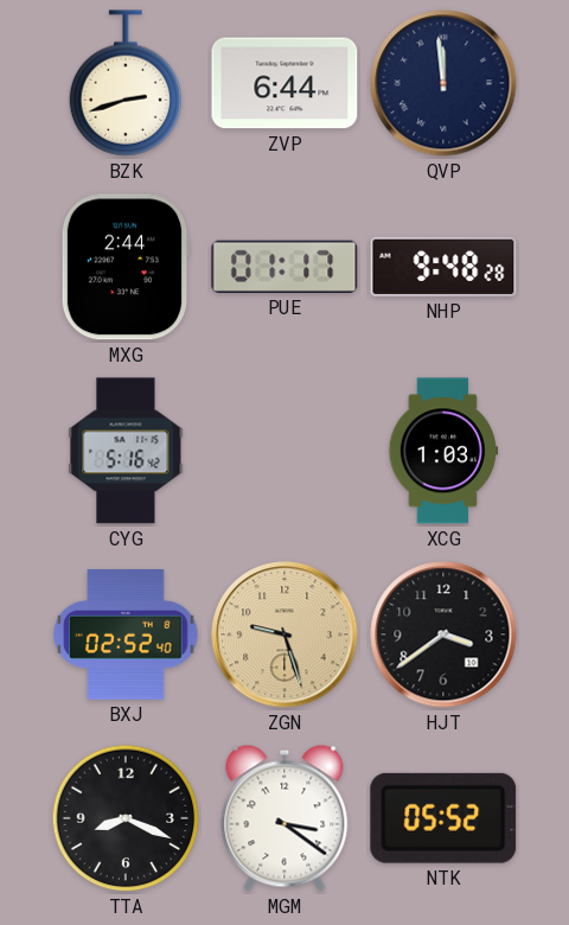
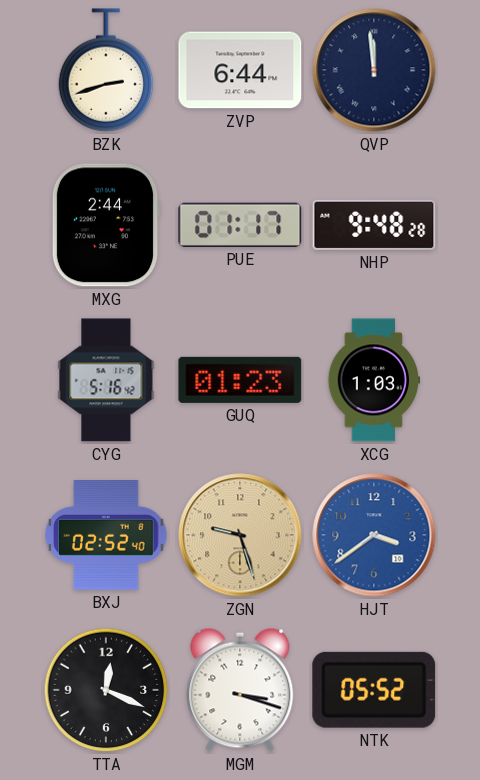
GUQ: none -> 01:23
HJT dial: black -> blue
TTA: 8:19 -> 12:19
MGM: 3:21 -> 3:18
